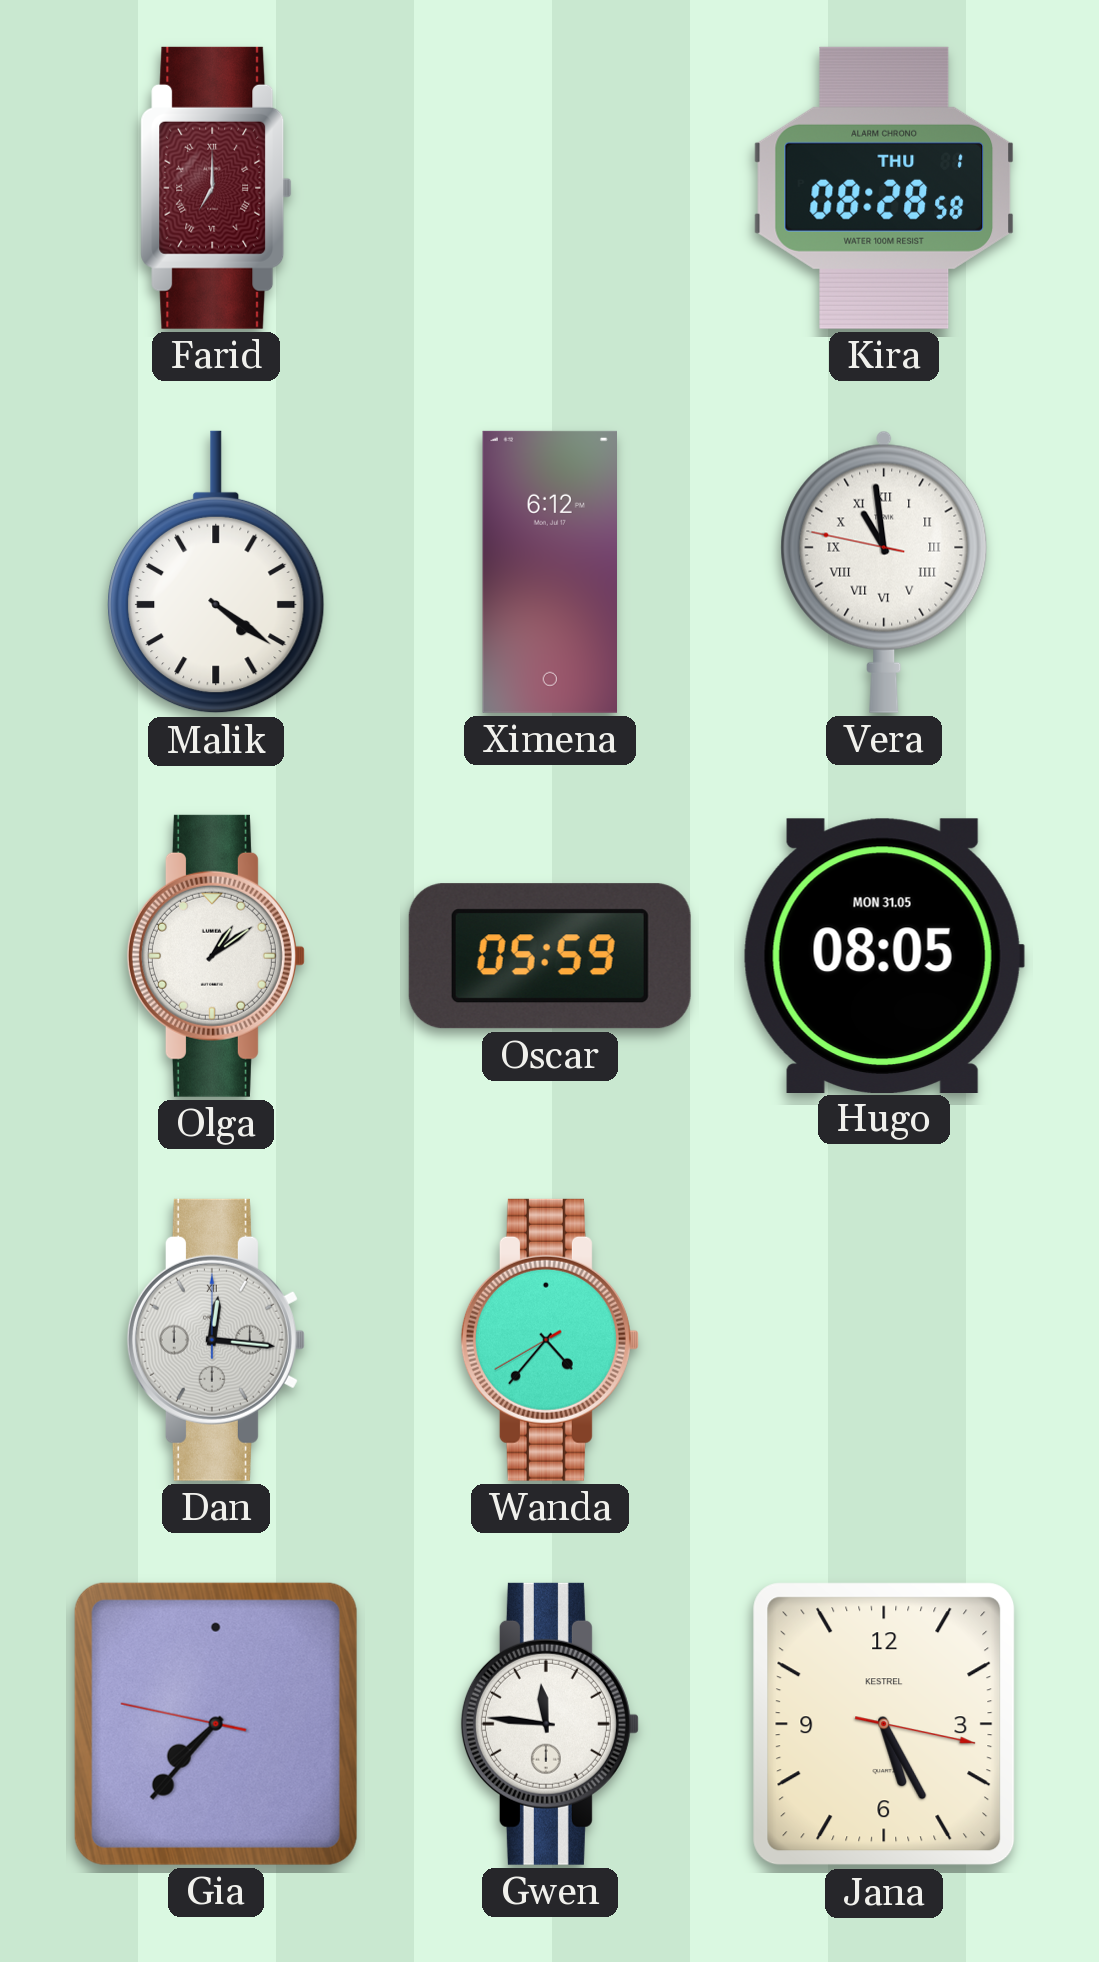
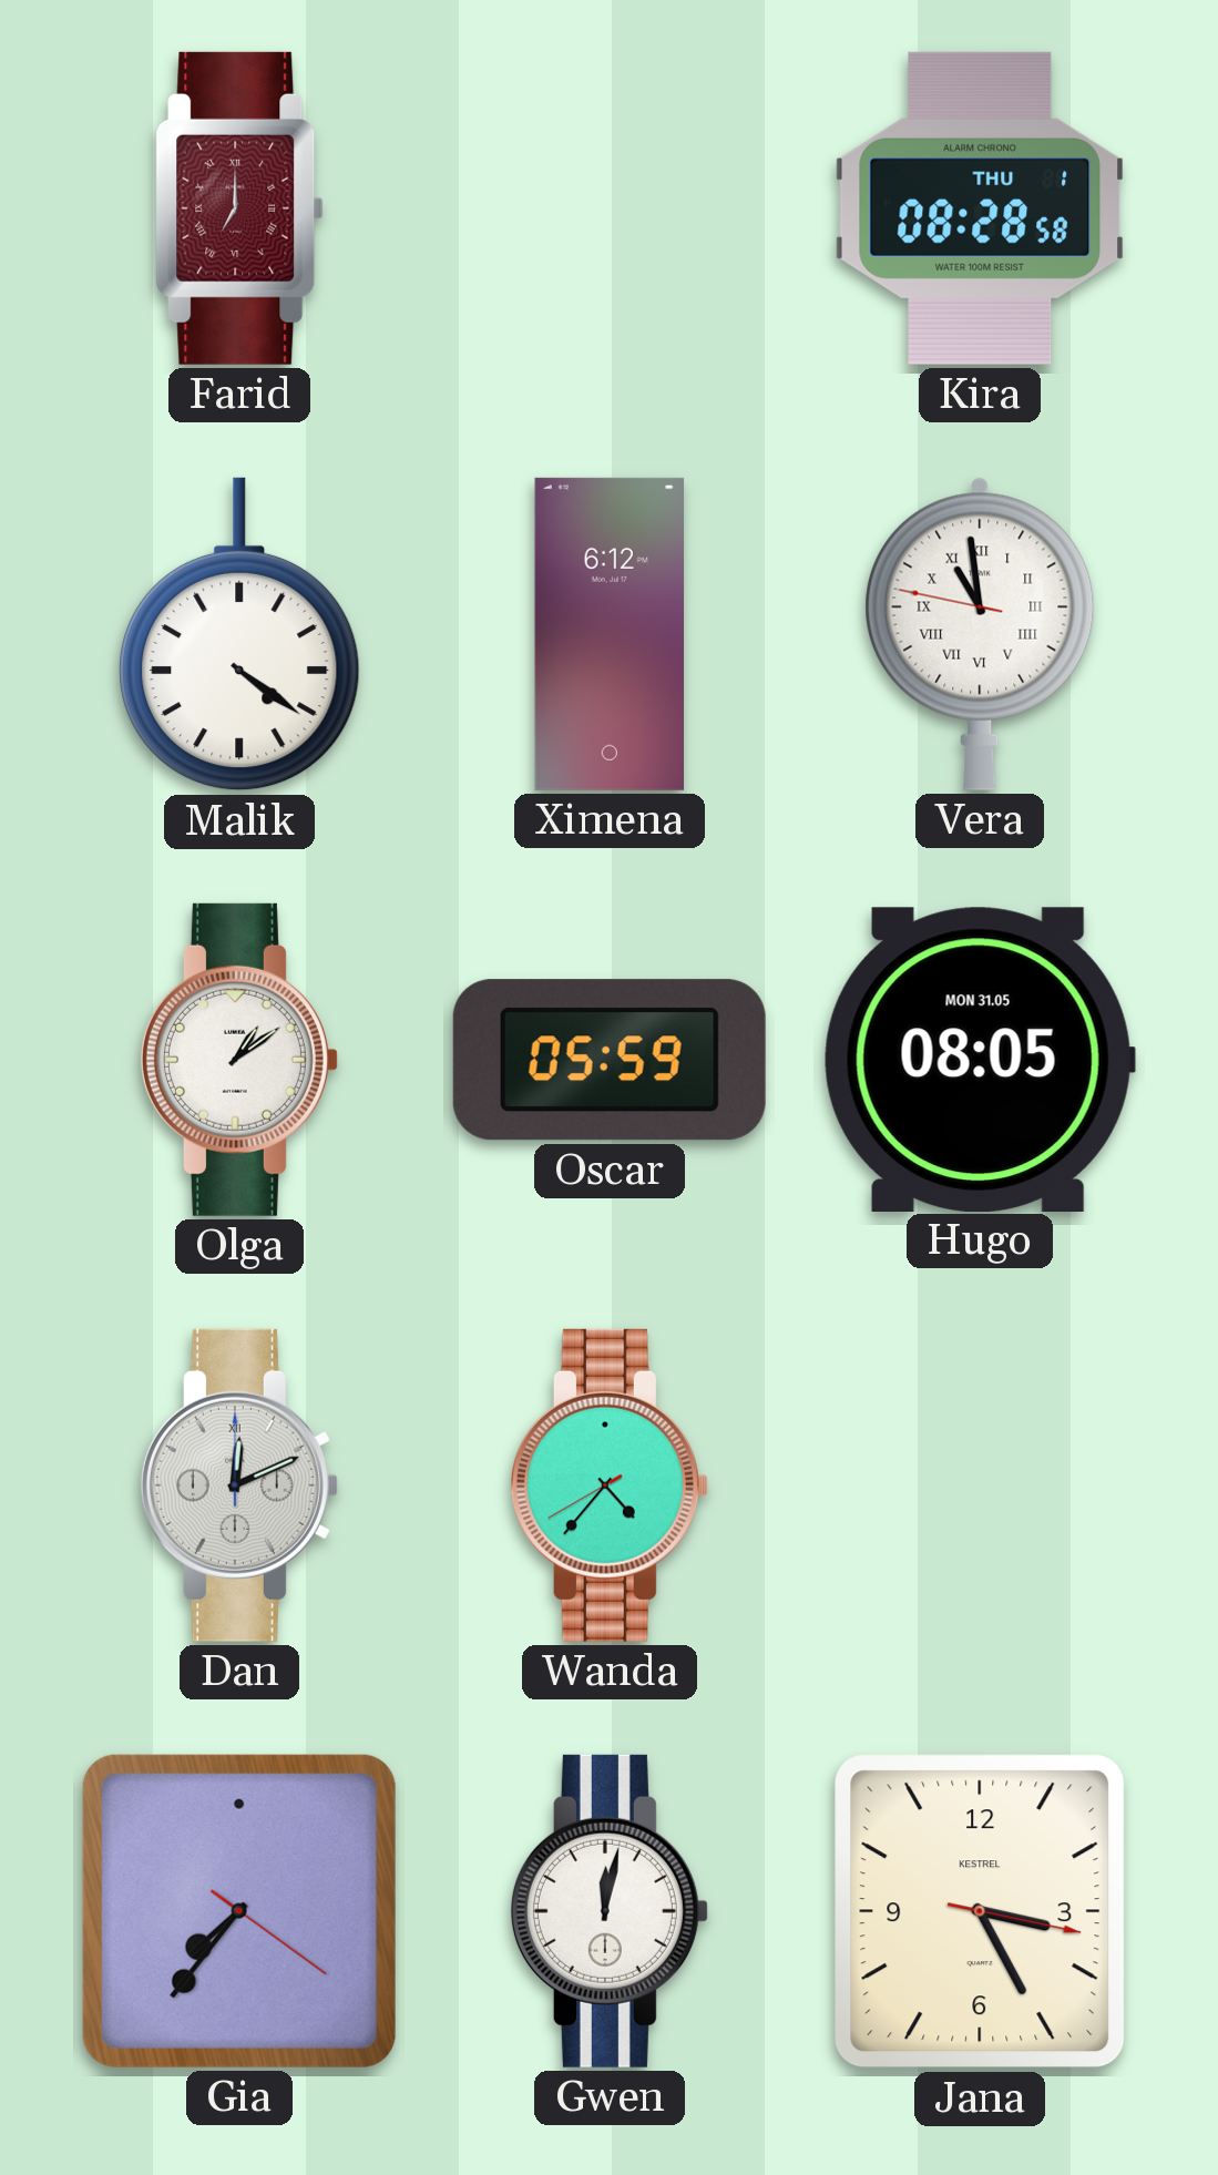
Dan: 12:16 -> 12:11
Gia: 7:36:47 -> 7:36:21
Gwen: 11:46 -> 12:02
Jana: 5:25 -> 3:25
